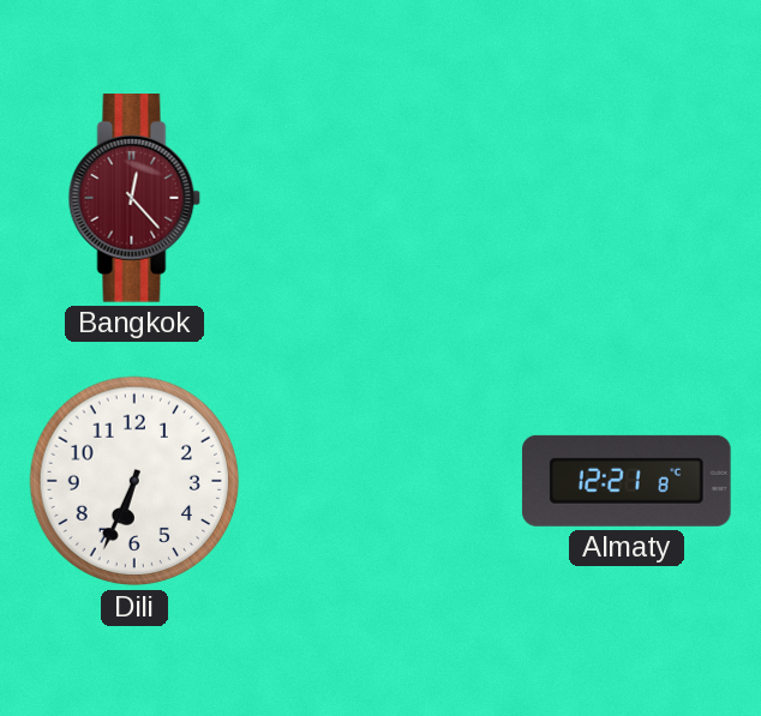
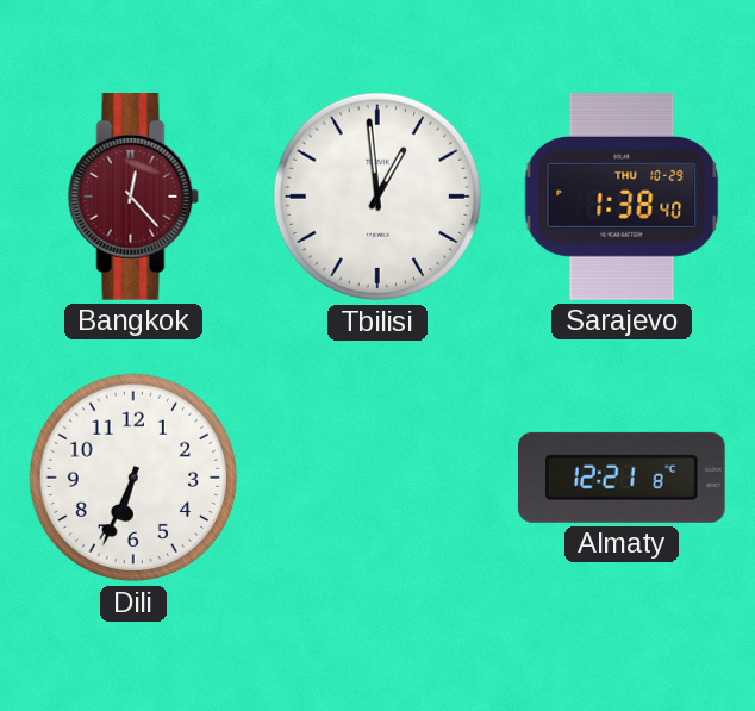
Tbilisi: none -> 12:59
Sarajevo: none -> 1:38
